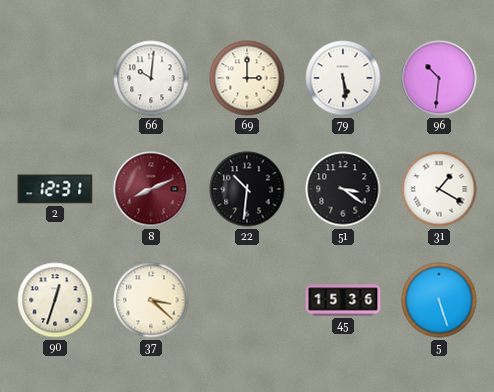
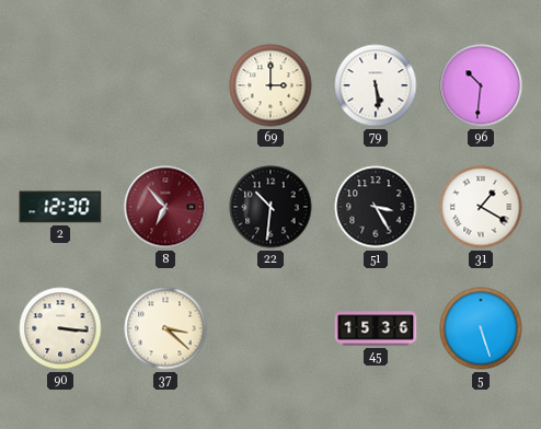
66: 10:01 -> none
2: 12:31 -> 12:30
8: 8:11 -> 6:53
51: 3:21 -> 3:25
90: 12:33 -> 3:16
